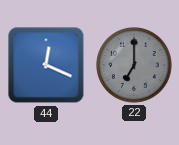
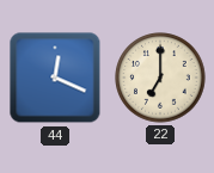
22 dial: grey -> cream
